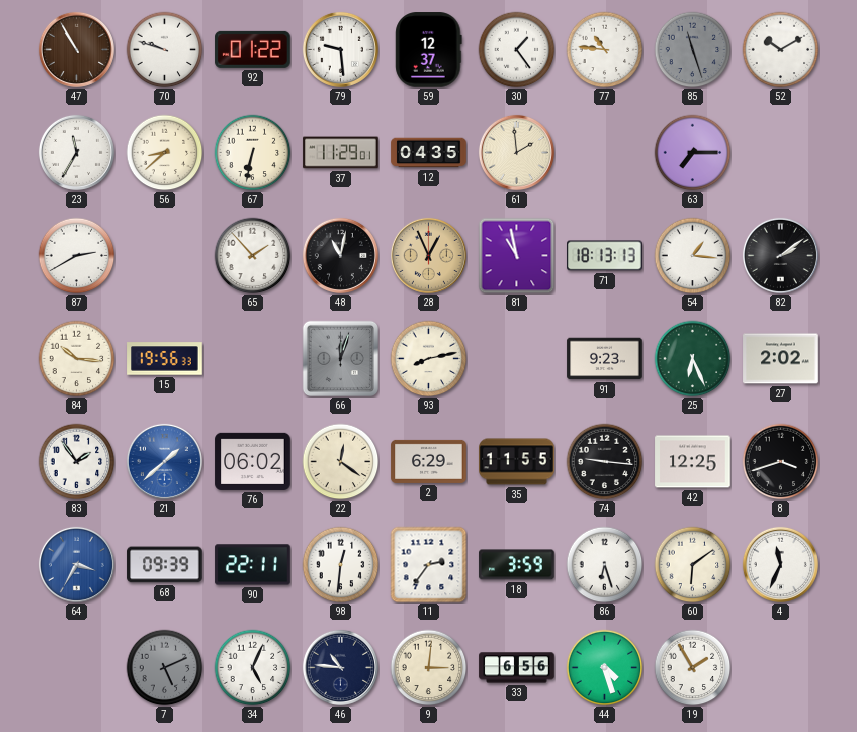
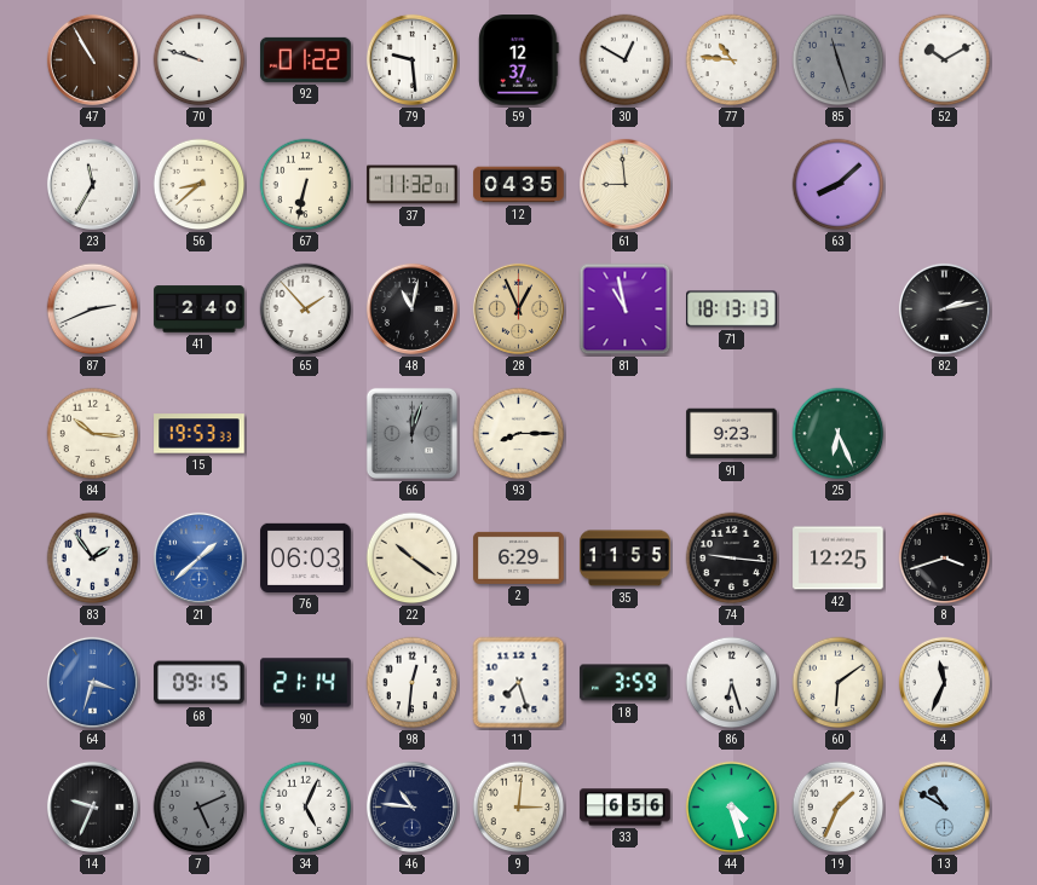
30: 1:24 -> 12:50
37: 11:29 -> 11:32
61: 1:59 -> 8:59
63: 7:15 -> 8:08
87: 2:40 -> 2:41
41: none -> 2:40
54: 1:16 -> none
82: 2:09 -> 2:13
15: 19:56 -> 19:53
93: 8:13 -> 8:15
27: 2:02 -> none
76: 06:02 -> 06:03
22: 12:21 -> 10:21
64: 3:35 -> 3:33
68: 09:39 -> 09:15
90: 22:11 -> 21:14
11: 2:36 -> 7:27
14: none -> 9:34
19: 1:55 -> 1:34
13: none -> 10:50
